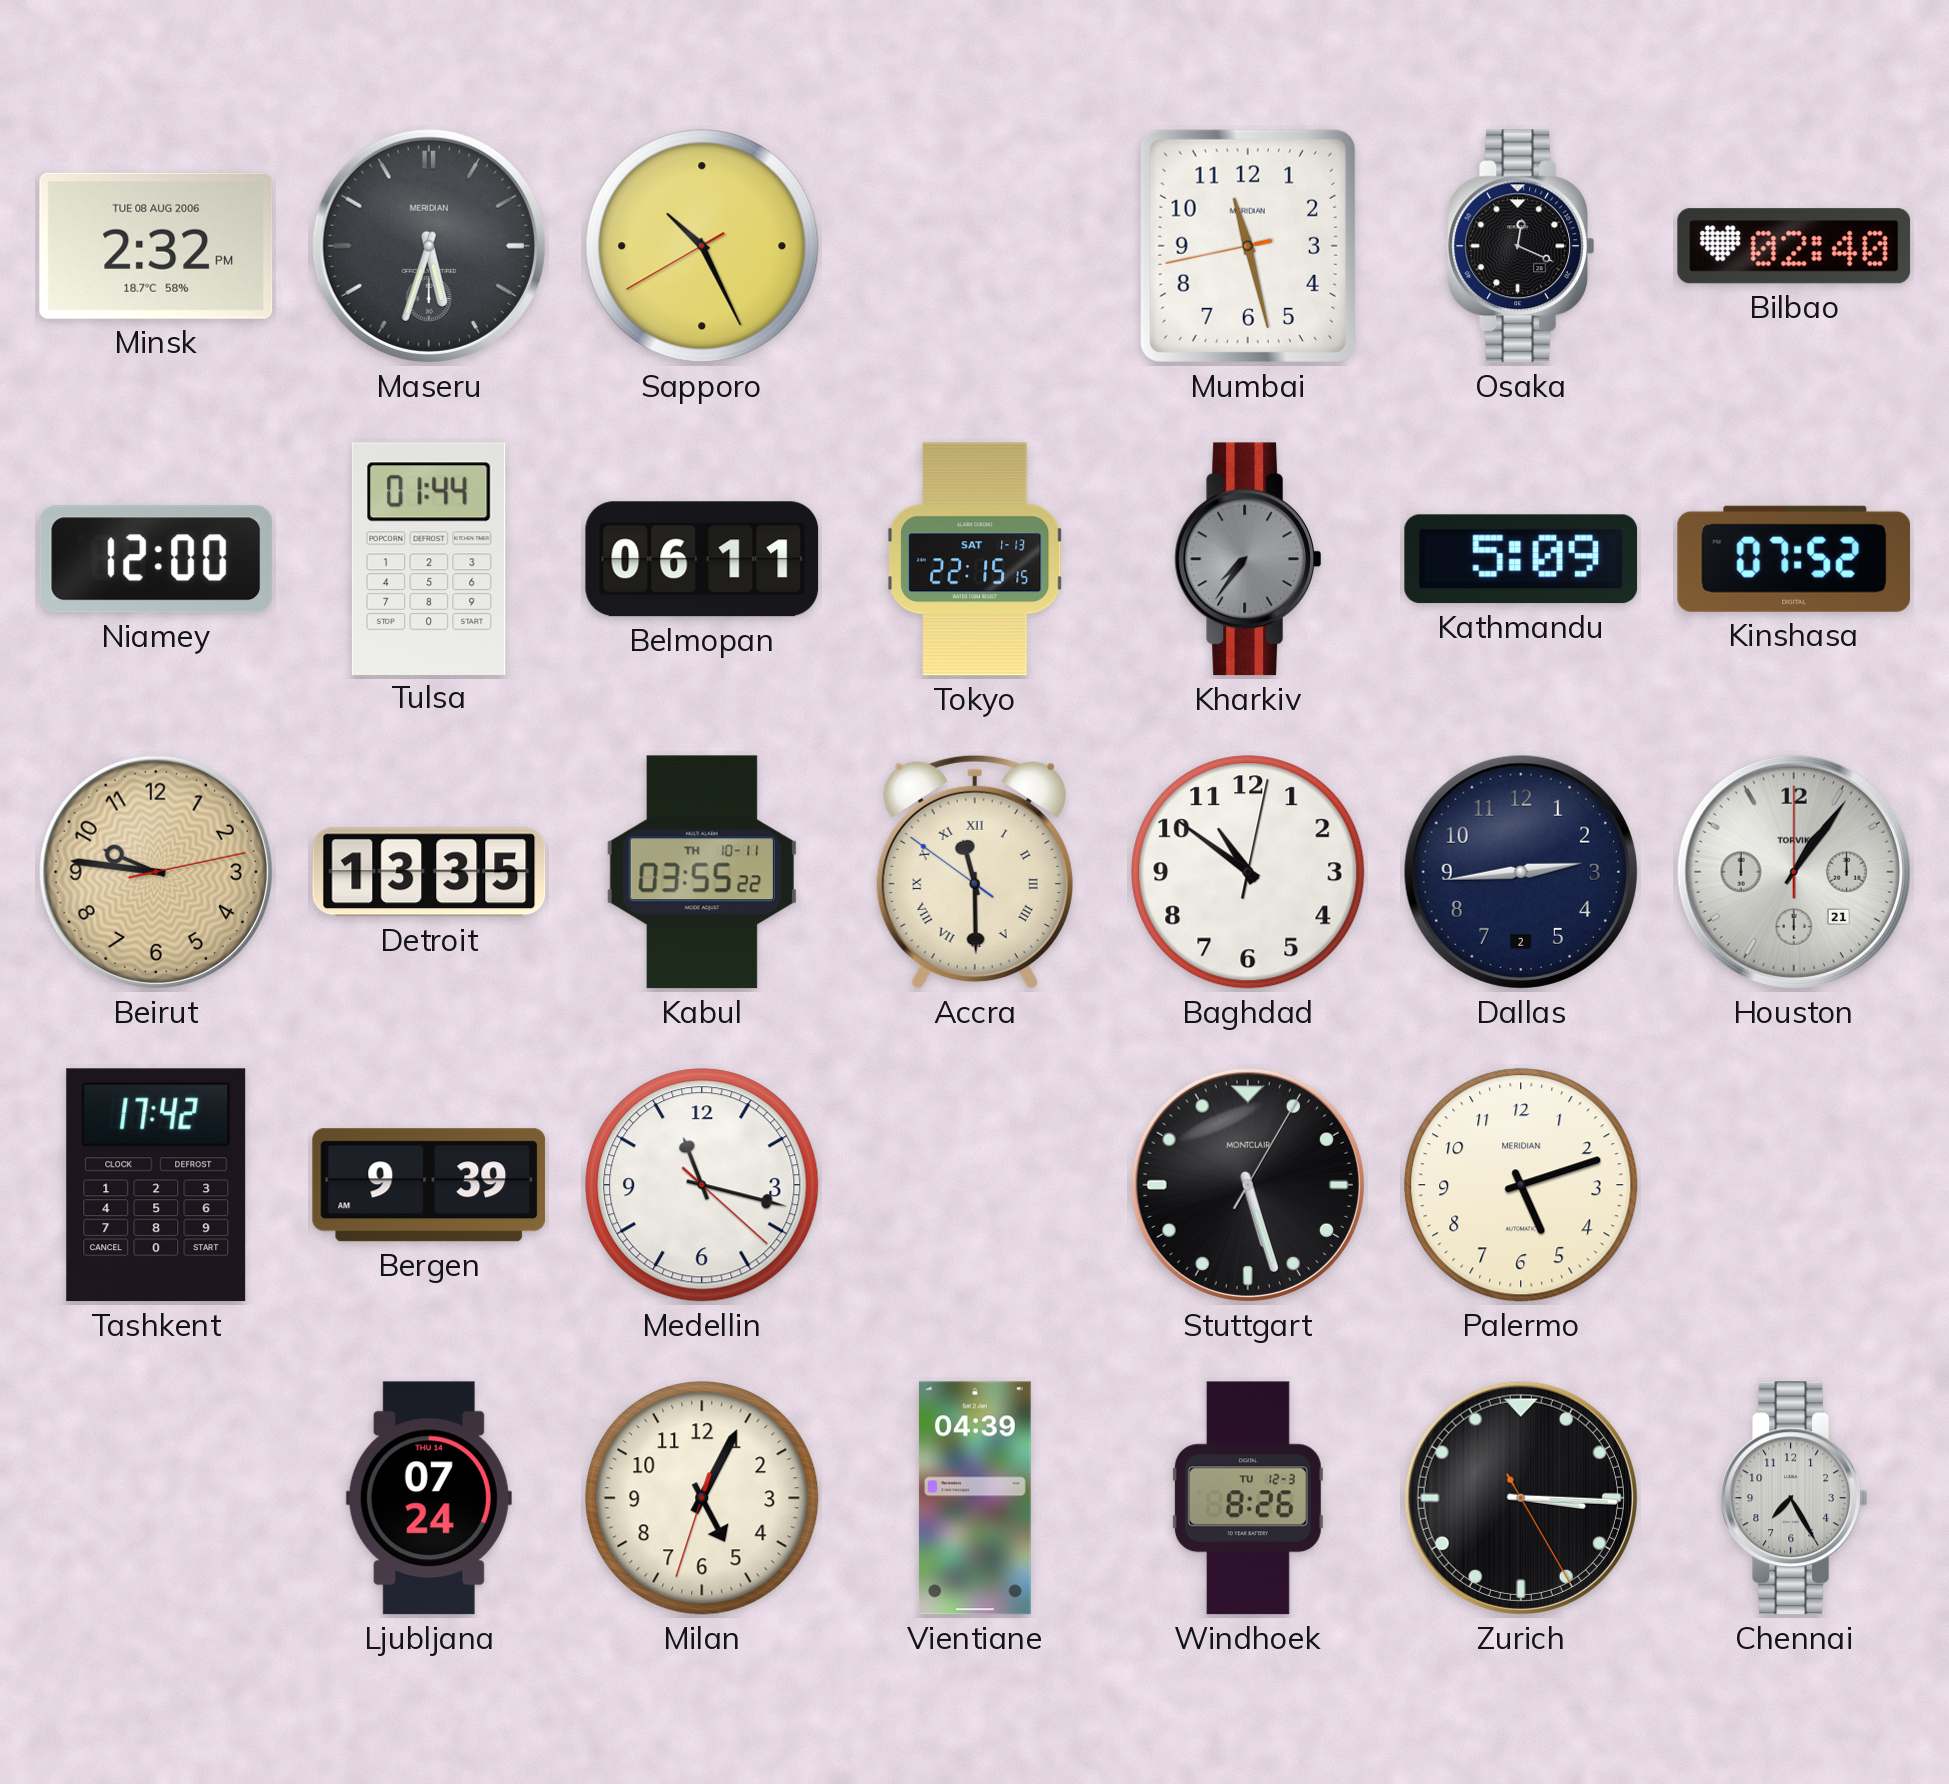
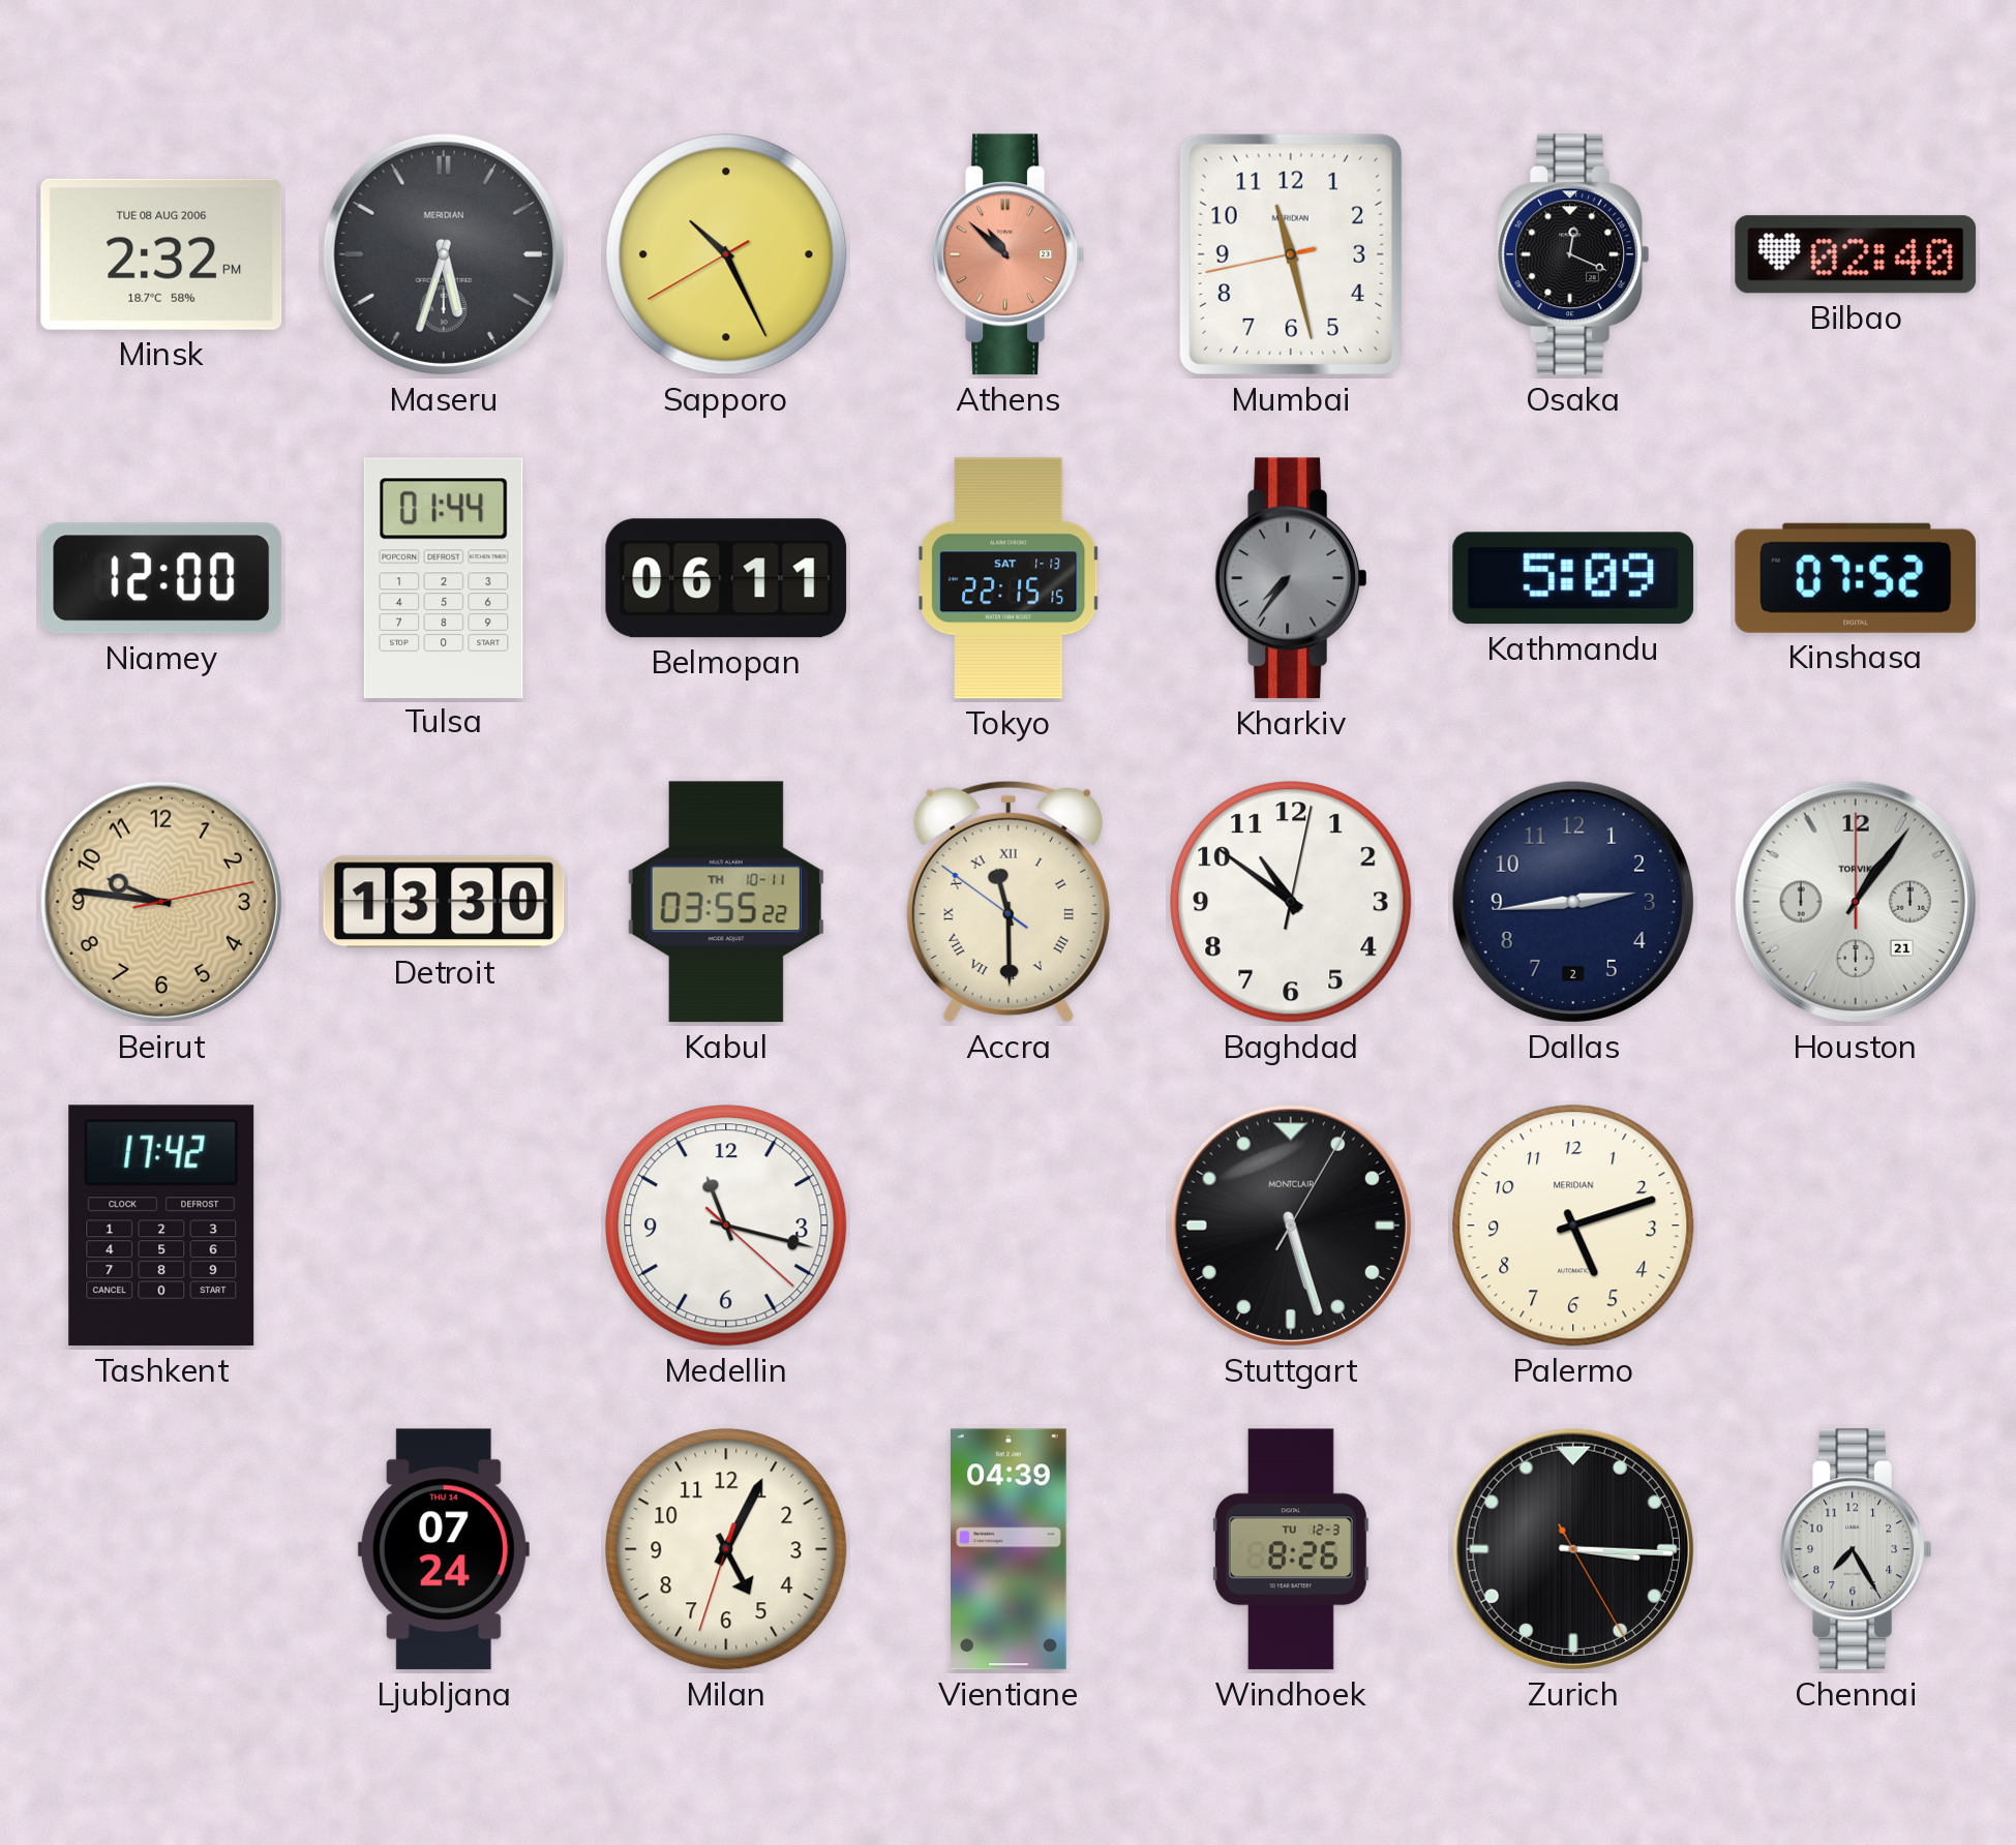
Athens: none -> 10:52
Detroit: 13:35 -> 13:30
Bergen: 9:39 -> none
